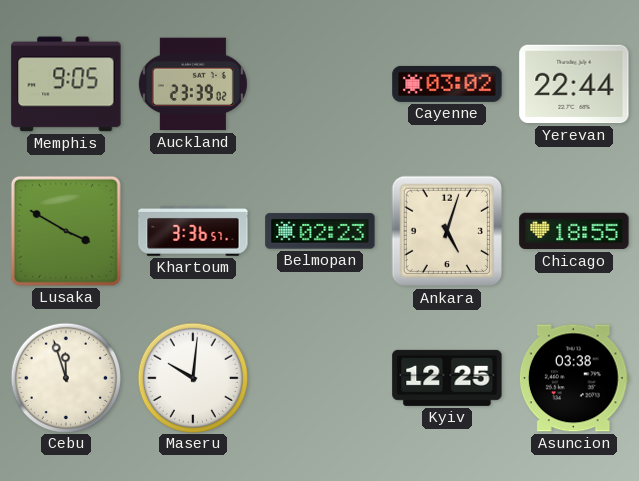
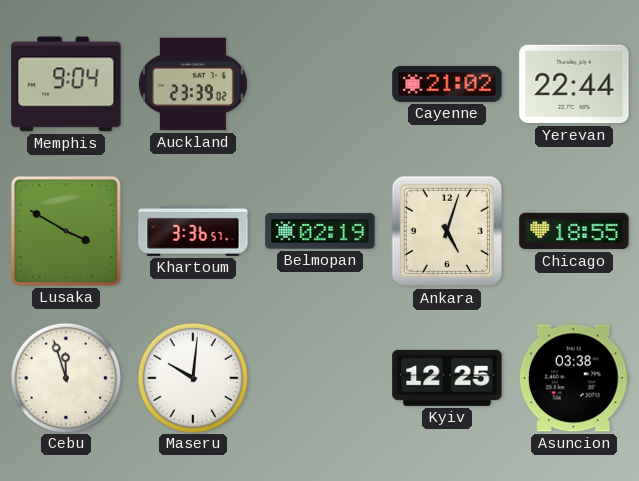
Memphis: 9:05 -> 9:04
Cayenne: 03:02 -> 21:02
Belmopan: 02:23 -> 02:19
